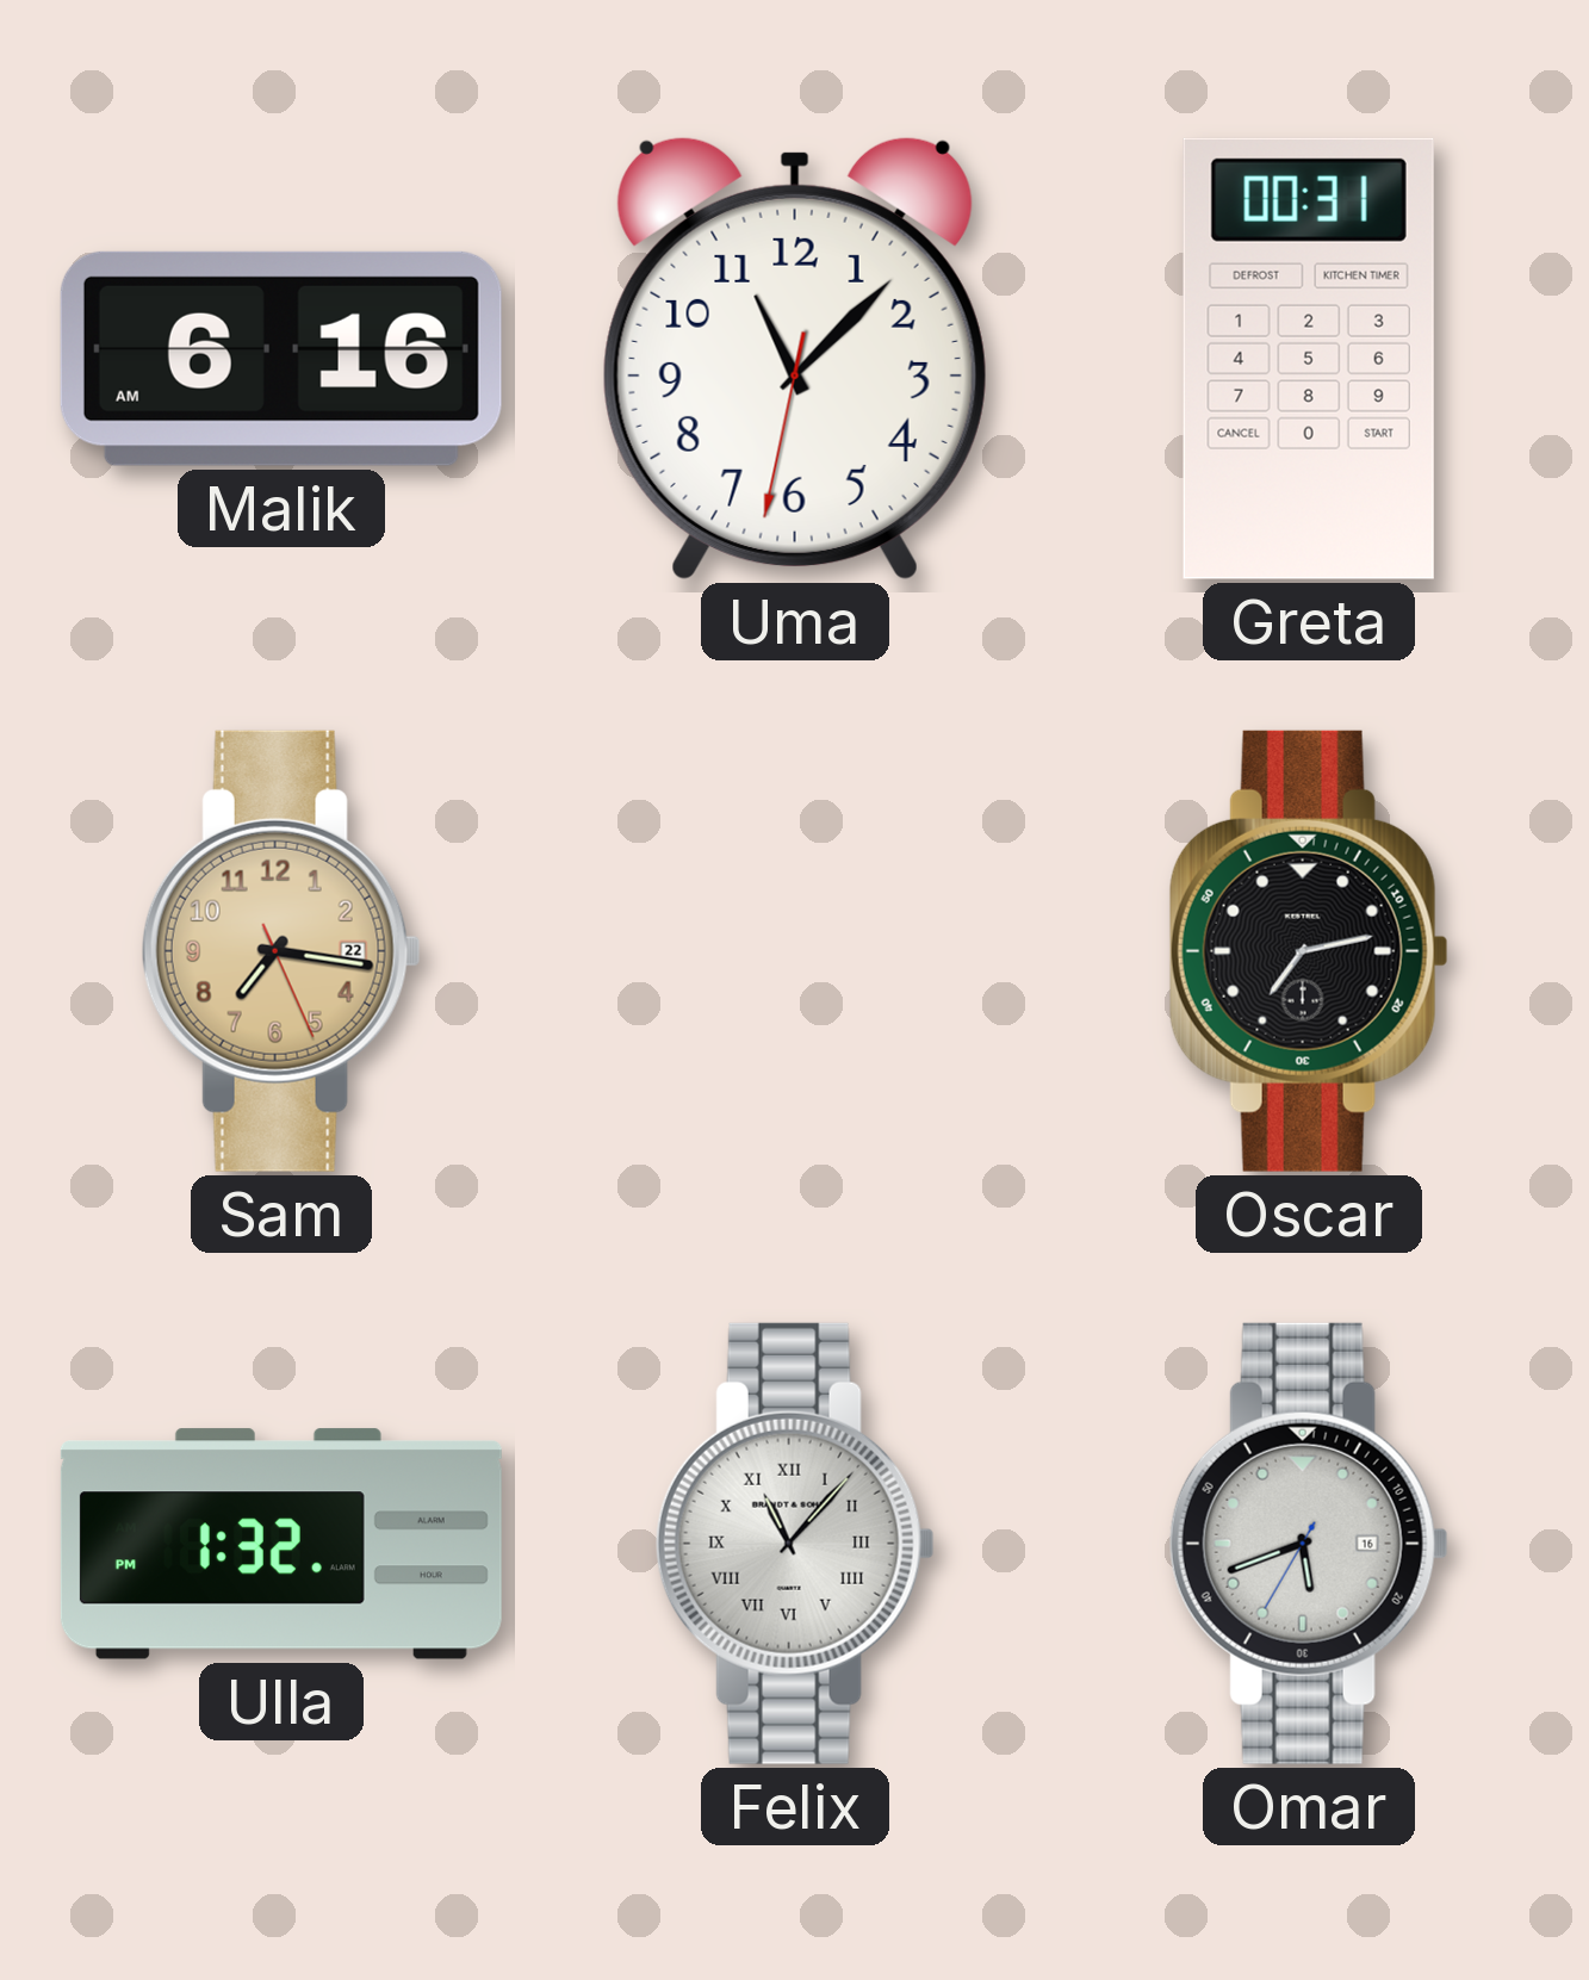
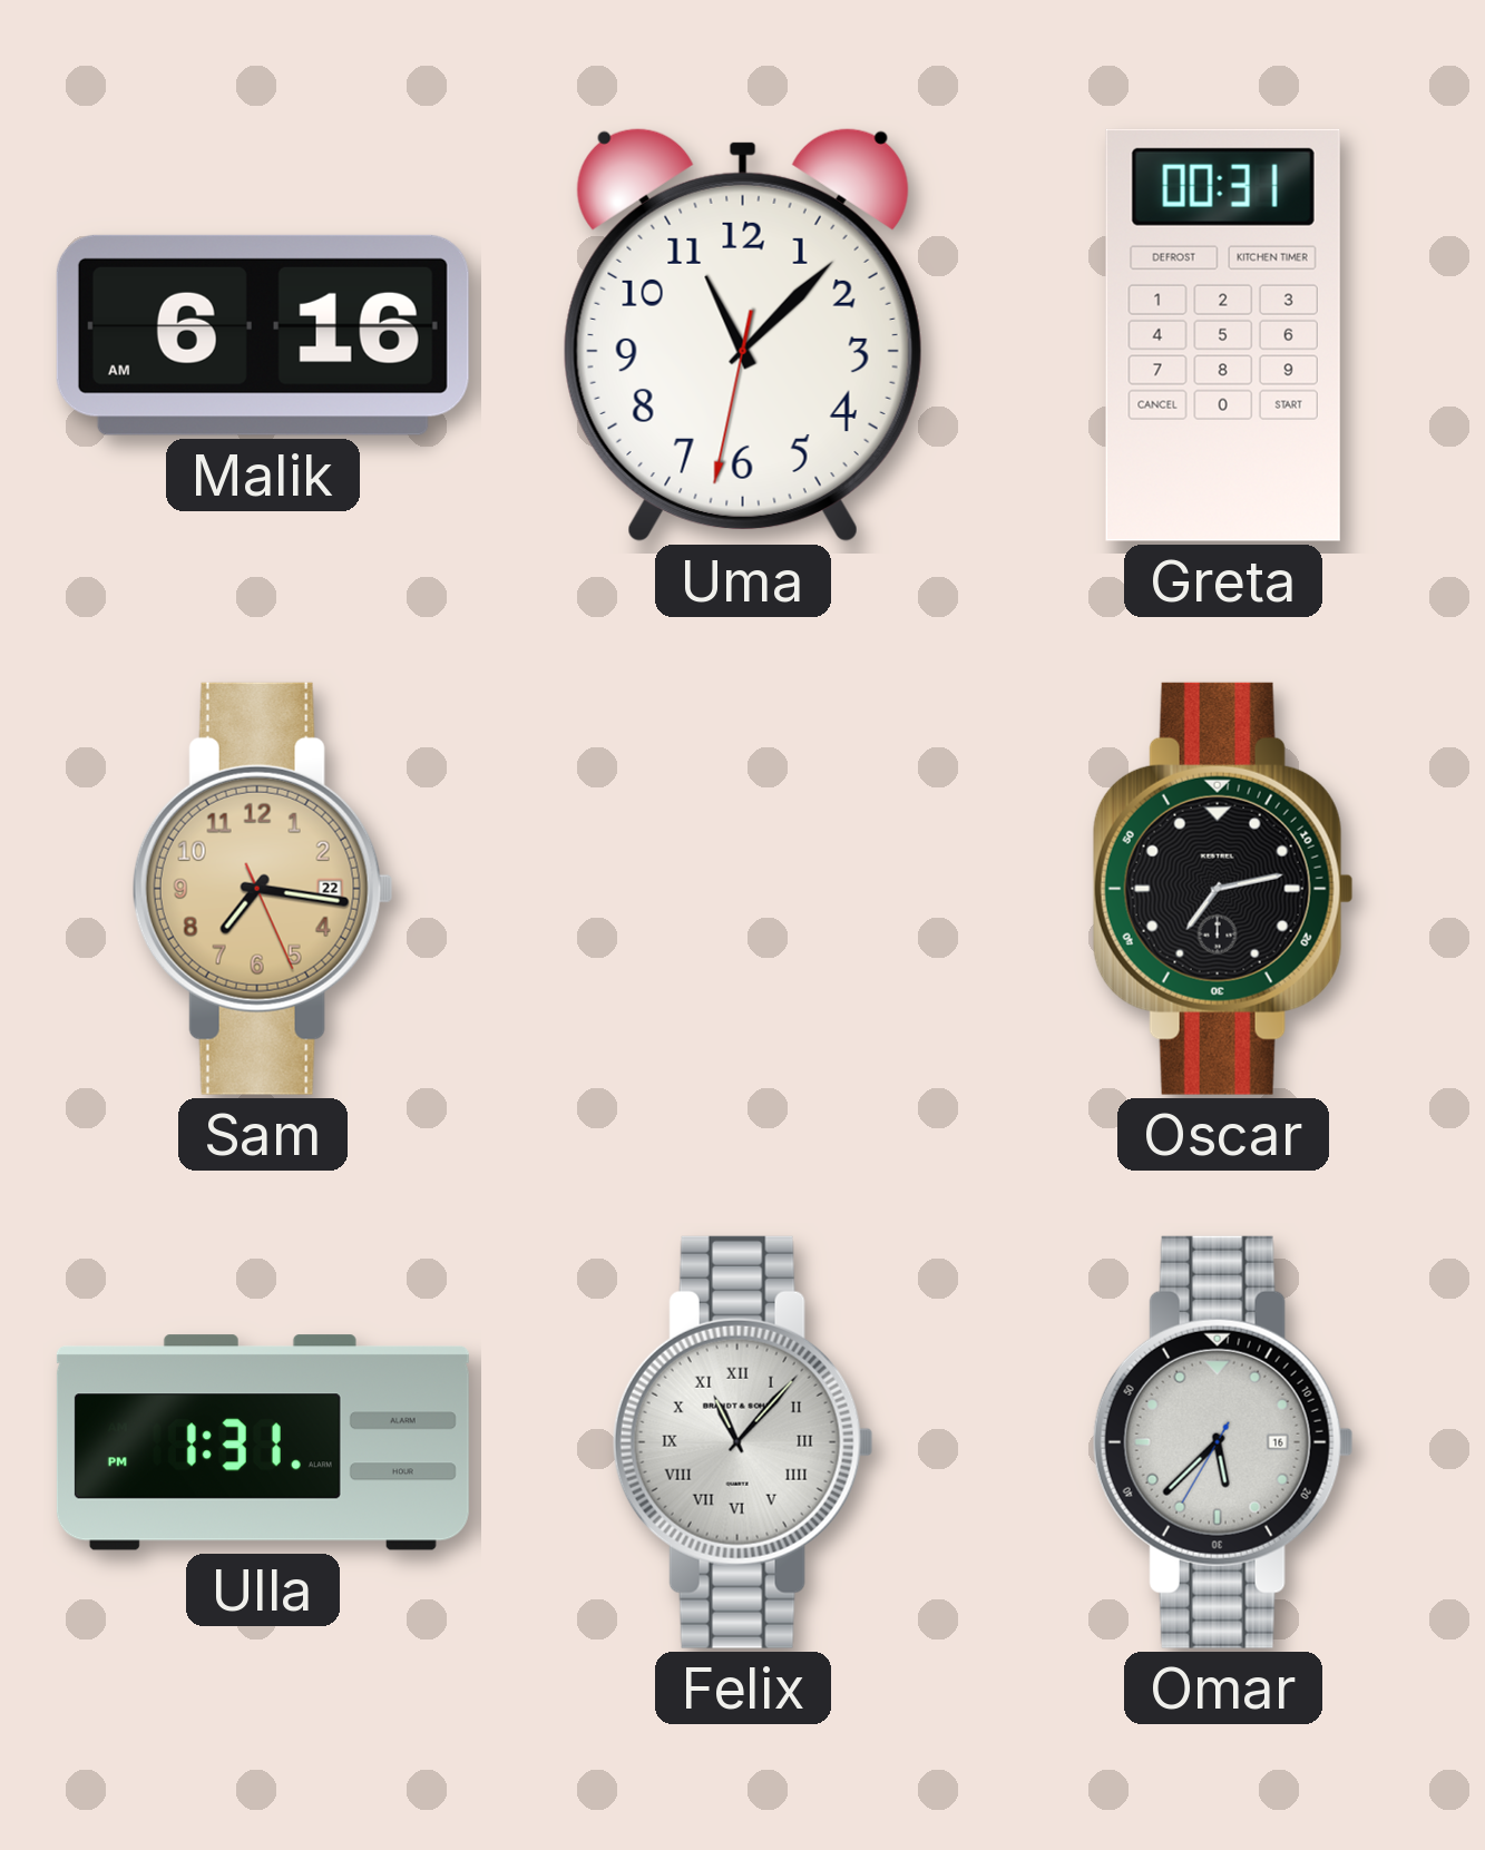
Ulla: 1:32 -> 1:31
Omar: 5:41 -> 5:37
